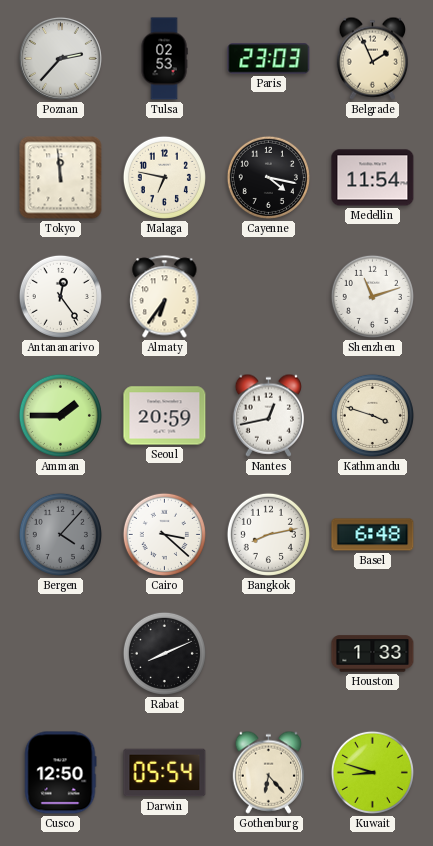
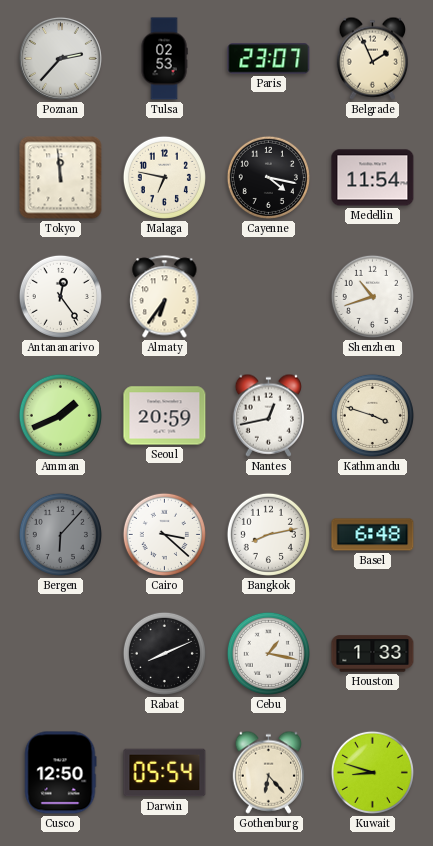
Paris: 23:03 -> 23:07
Shenzhen: 11:12 -> 10:42
Amman: 1:45 -> 1:41
Bergen: 4:07 -> 6:07
Cebu: none -> 1:17
